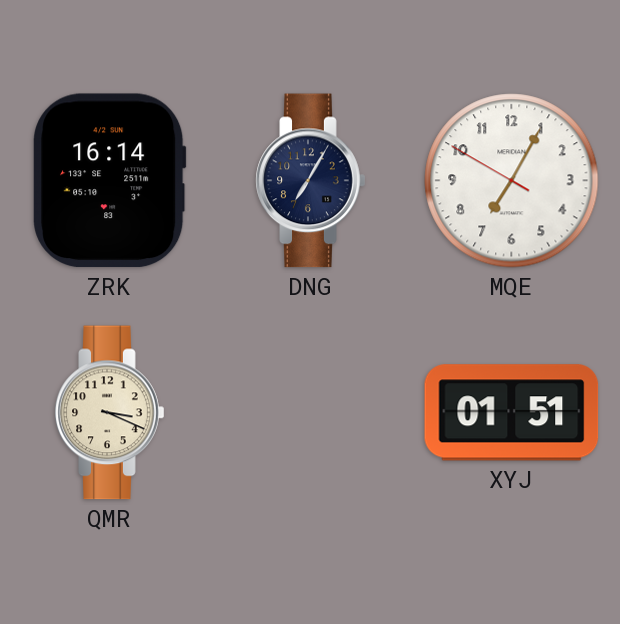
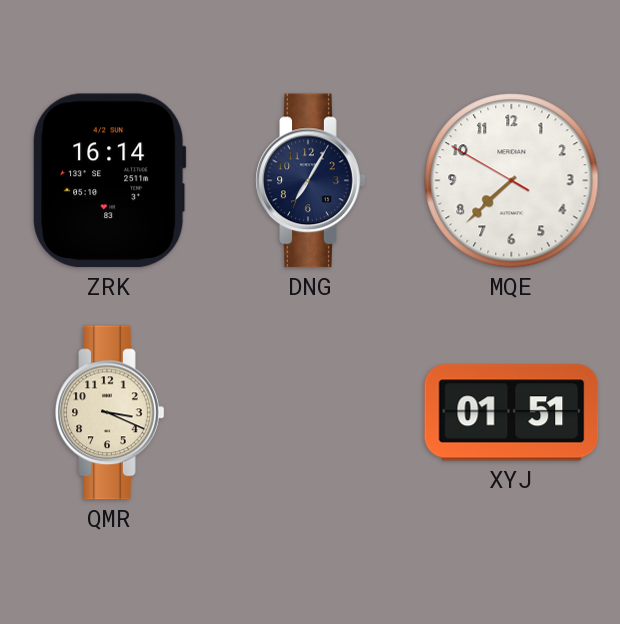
MQE: 7:04 -> 7:37
